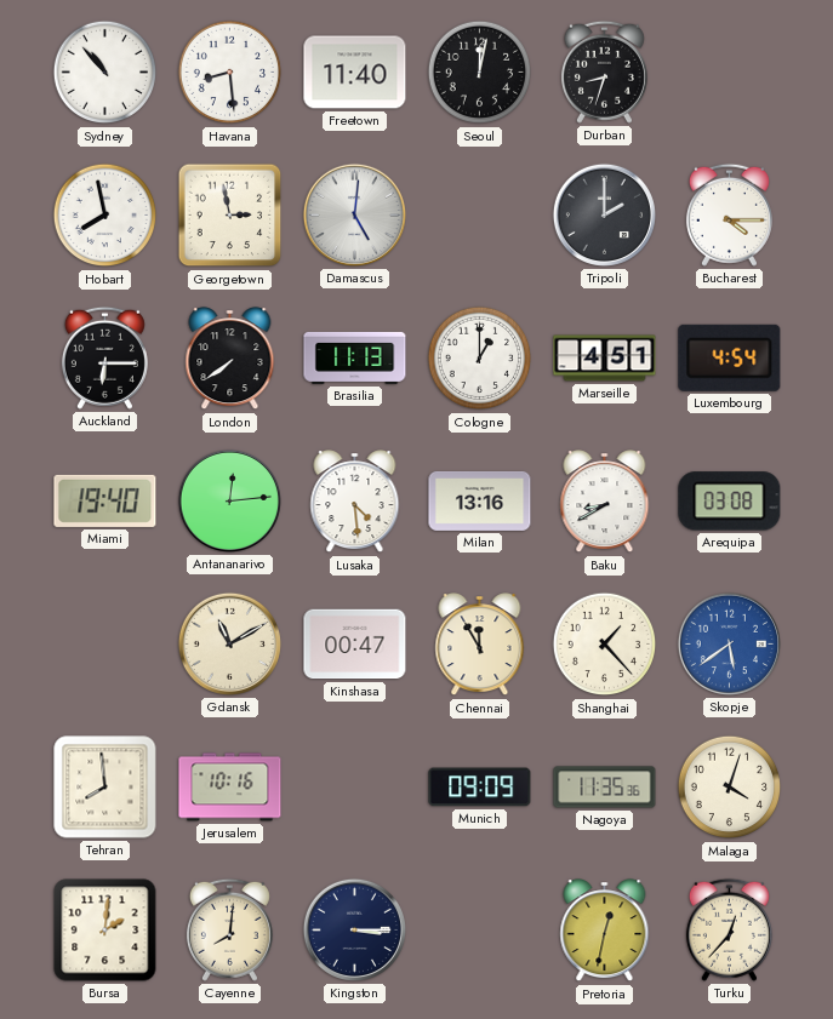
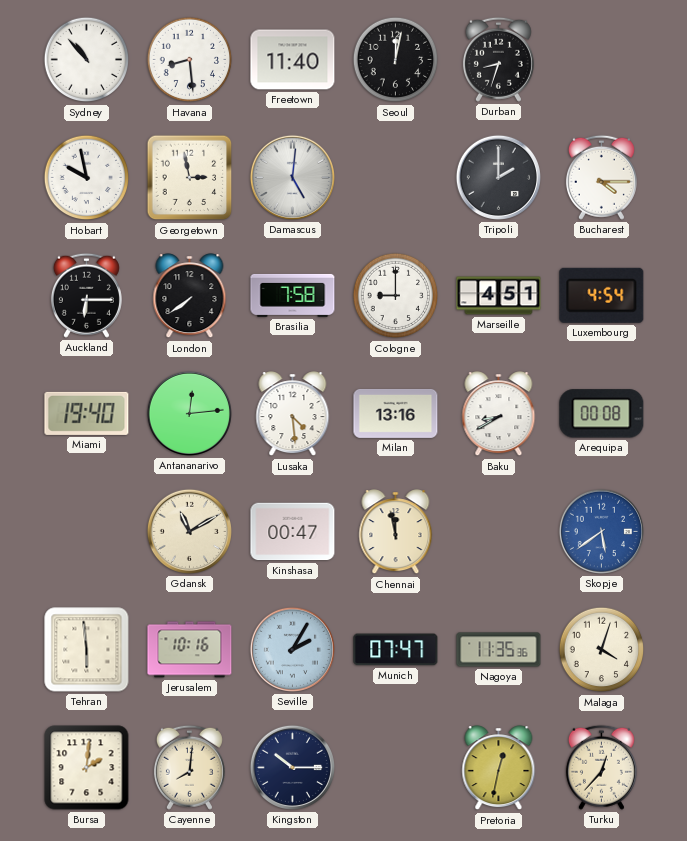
Hobart: 7:58 -> 9:58
Brasilia: 11:13 -> 7:58
Cologne: 1:00 -> 9:00
Arequipa: 03:08 -> 00:08
Chennai: 11:55 -> 11:58
Shanghai: 1:23 -> none
Tehran: 7:59 -> 5:59
Seville: none -> 2:05
Munich: 09:09 -> 07:47
Kingston: 3:15 -> 10:15
